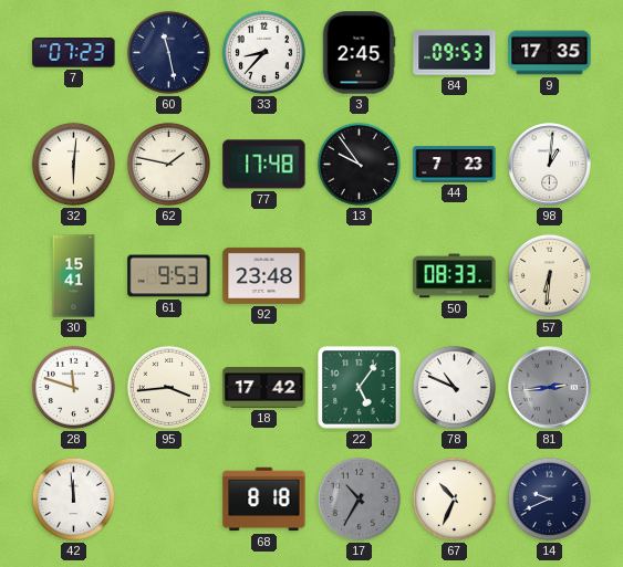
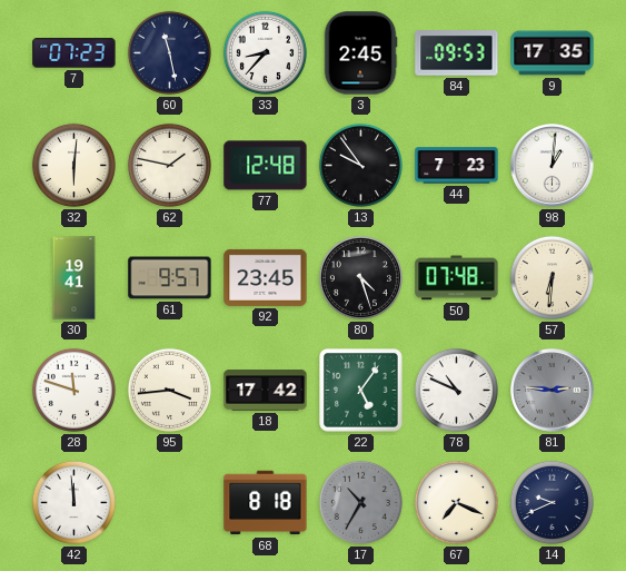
77: 17:48 -> 12:48
30: 15:41 -> 19:41
61: 9:53 -> 9:57
92: 23:48 -> 23:45
80: none -> 4:27
50: 08:33 -> 07:48
81: 2:44 -> 2:46
67: 10:34 -> 7:19
